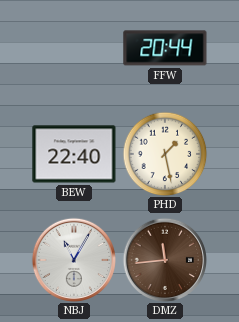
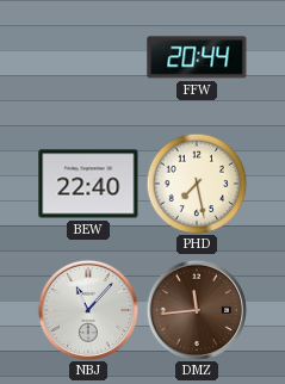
PHD: 1:28 -> 7:28
NBJ: 11:05 -> 11:07
